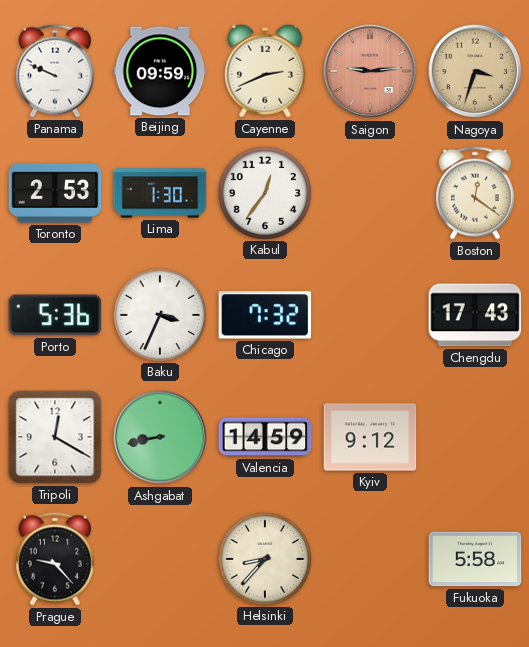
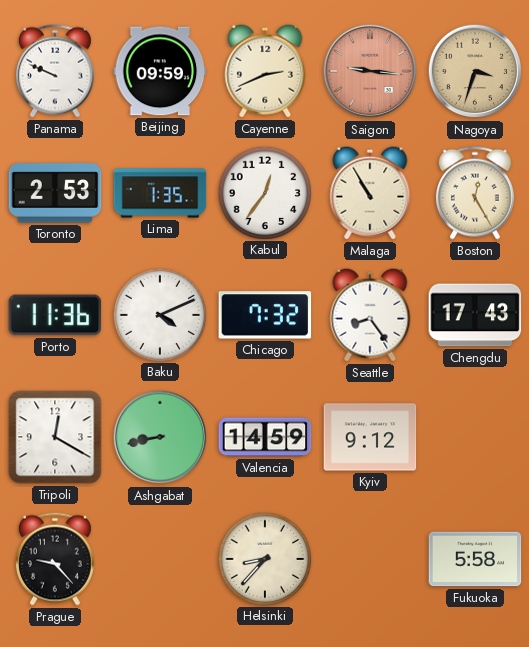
Saigon: 9:14 -> 9:16
Lima: 1:30 -> 1:35
Malaga: none -> 10:55
Boston: 12:21 -> 12:25
Porto: 5:36 -> 11:36
Baku: 3:34 -> 4:11
Seattle: none -> 8:24
